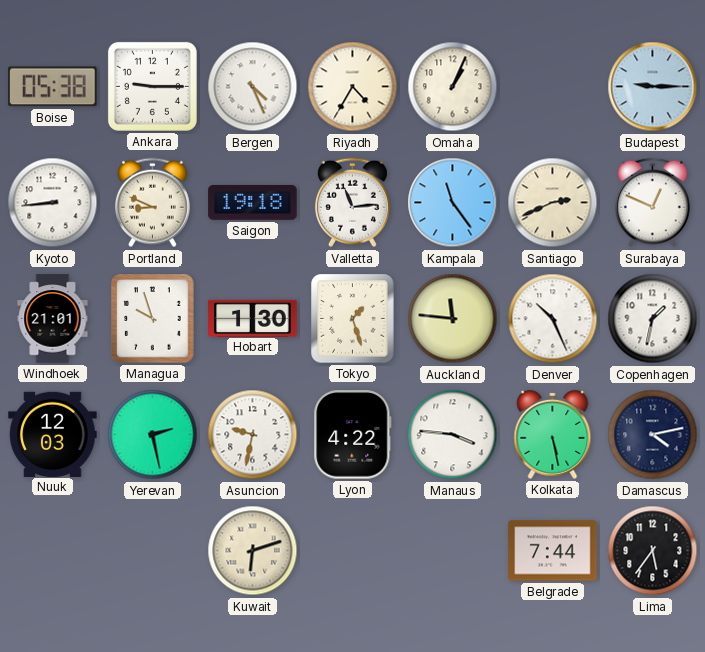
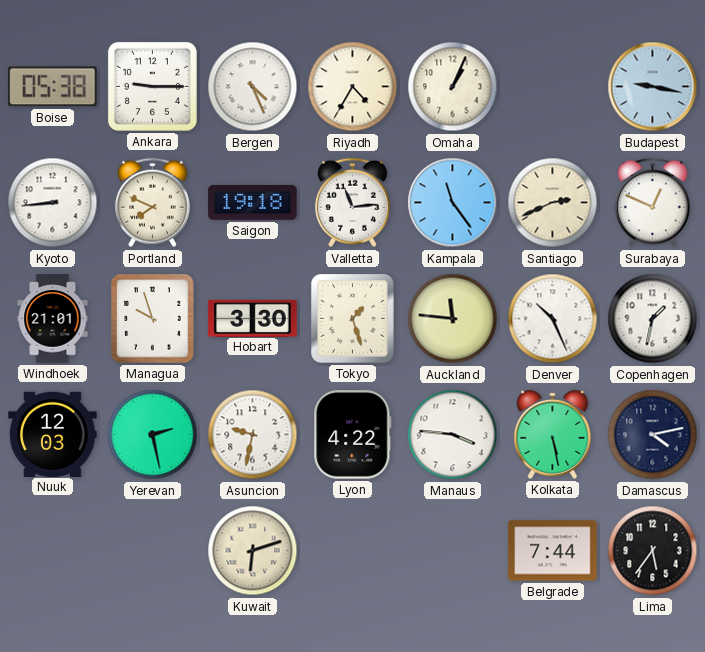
Budapest: 9:15 -> 9:17
Portland: 8:49 -> 7:49
Hobart: 1:30 -> 3:30
